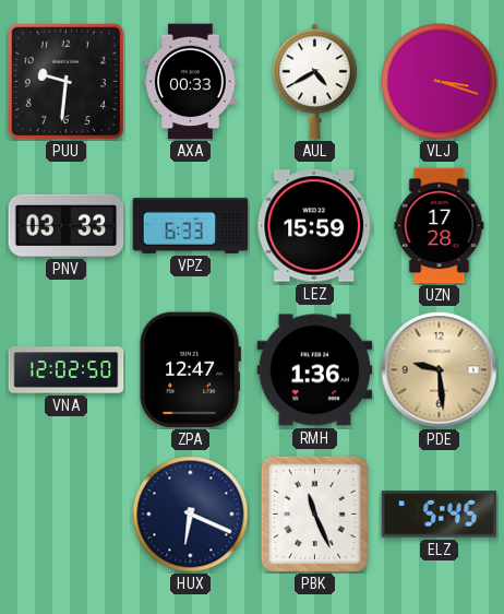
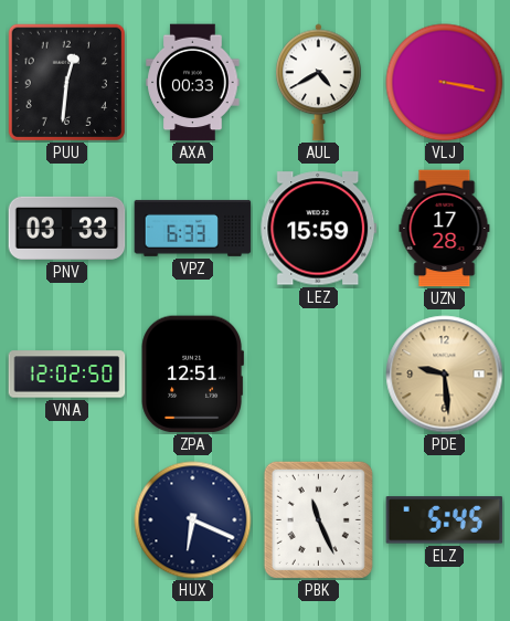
PUU: 9:31 -> 12:31
VLJ: 3:18 -> 3:17
ZPA: 12:47 -> 12:51
RMH: 1:36 -> none
